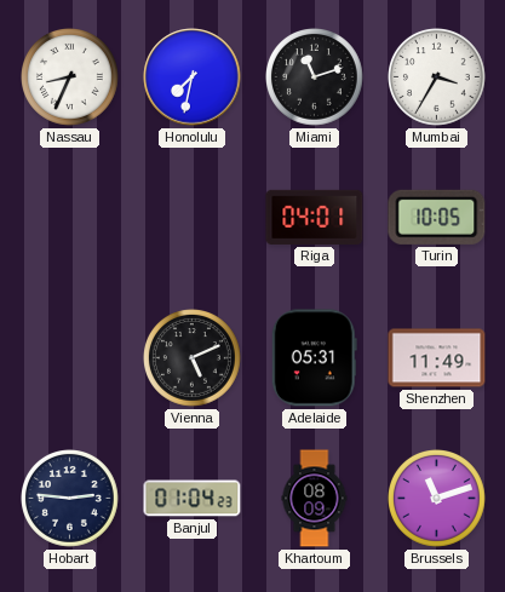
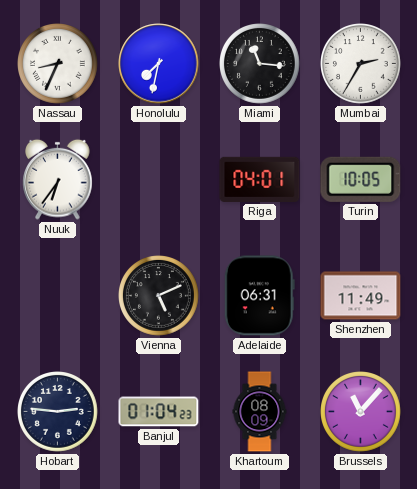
Miami: 11:12 -> 11:16
Mumbai: 3:35 -> 2:35
Nuuk: none -> 6:36
Adelaide: 05:31 -> 06:31
Brussels: 11:12 -> 11:07
